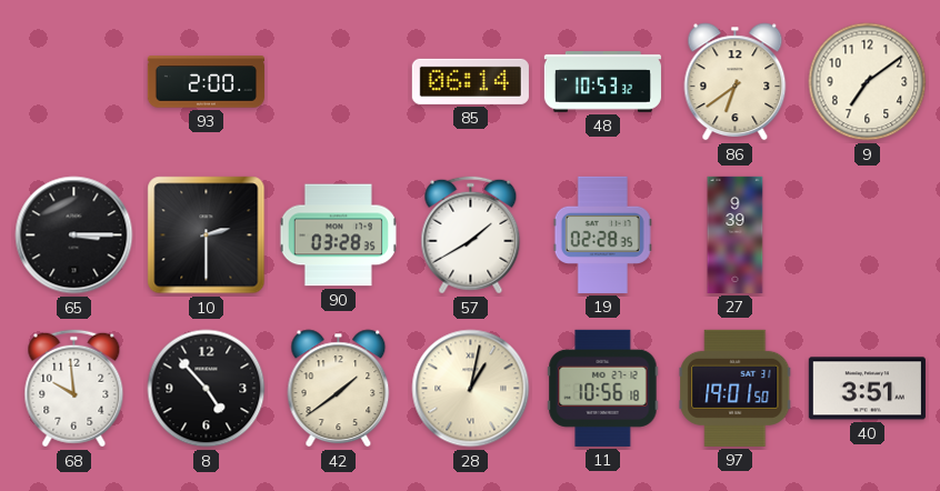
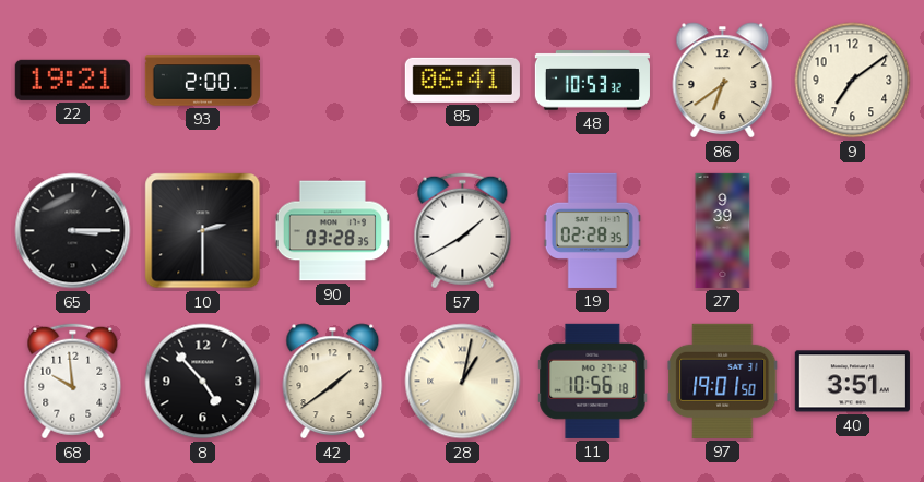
22: none -> 19:21
85: 06:14 -> 06:41
